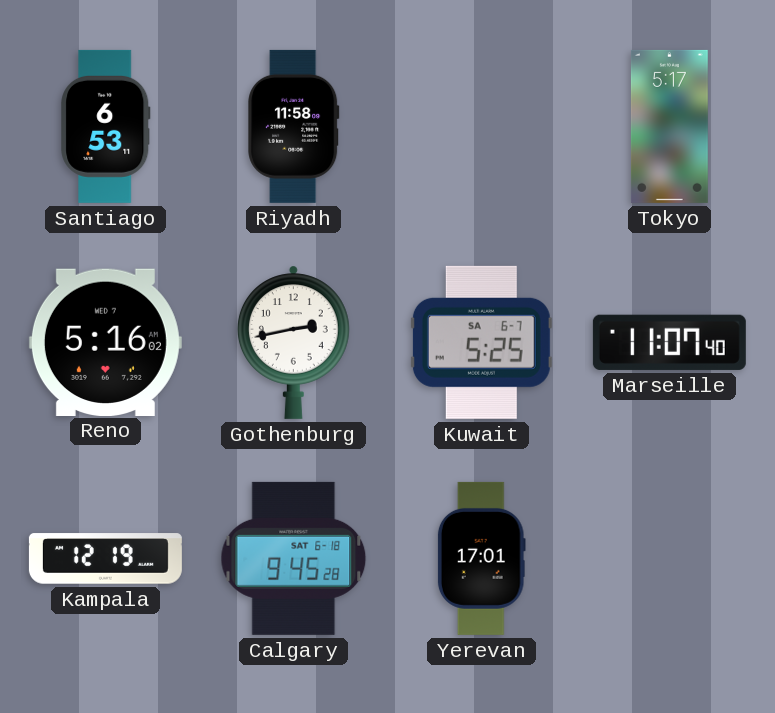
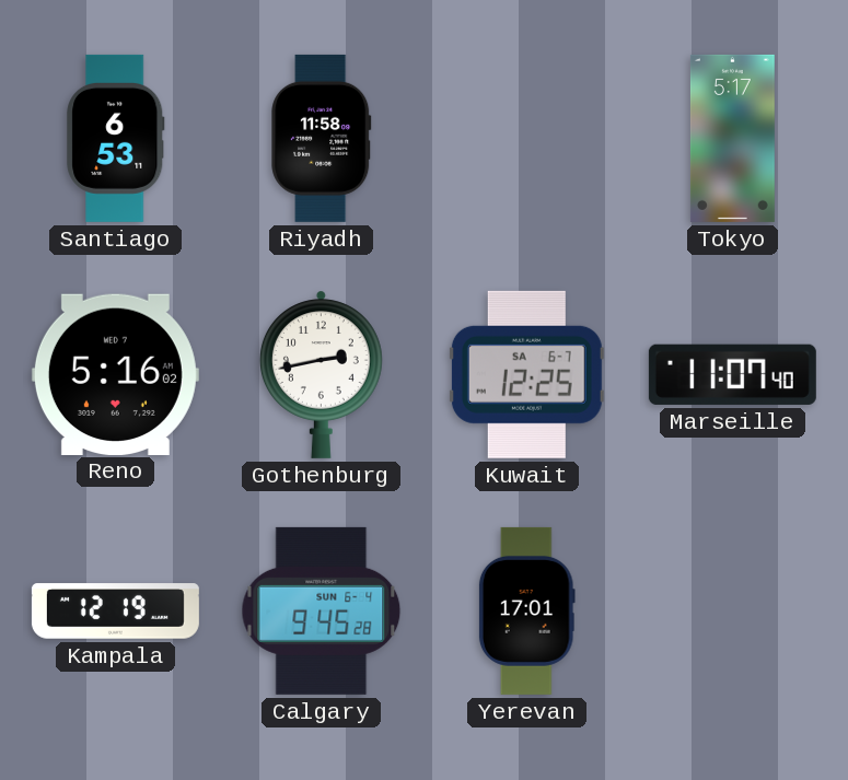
Kuwait: 5:25 -> 12:25
Calgary date: SAT 6-18 -> SUN 6-4
